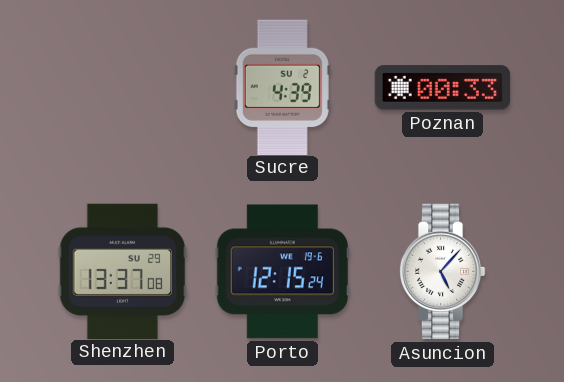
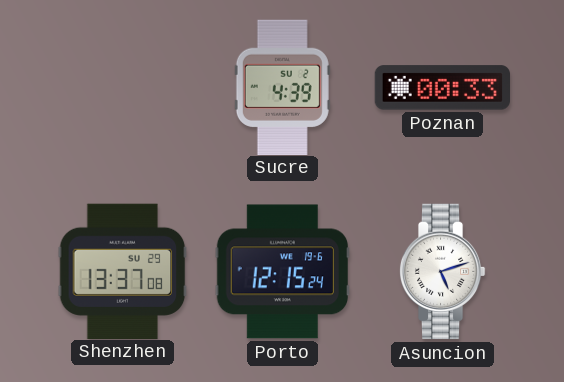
Asuncion: 5:07 -> 5:12
